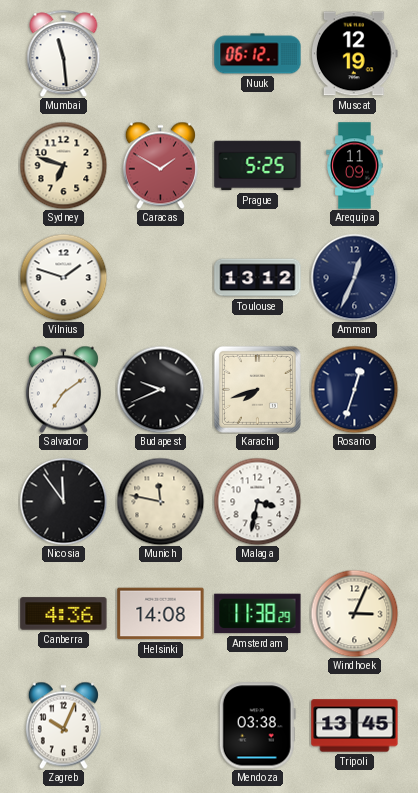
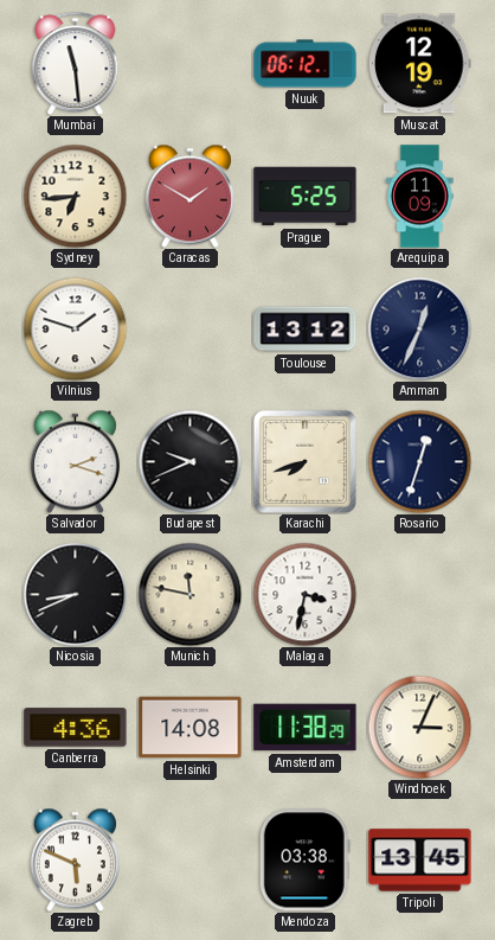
Sydney: 6:48 -> 6:44
Salvador: 7:09 -> 2:18
Nicosia: 11:54 -> 8:41
Zagreb: 10:04 -> 5:49
